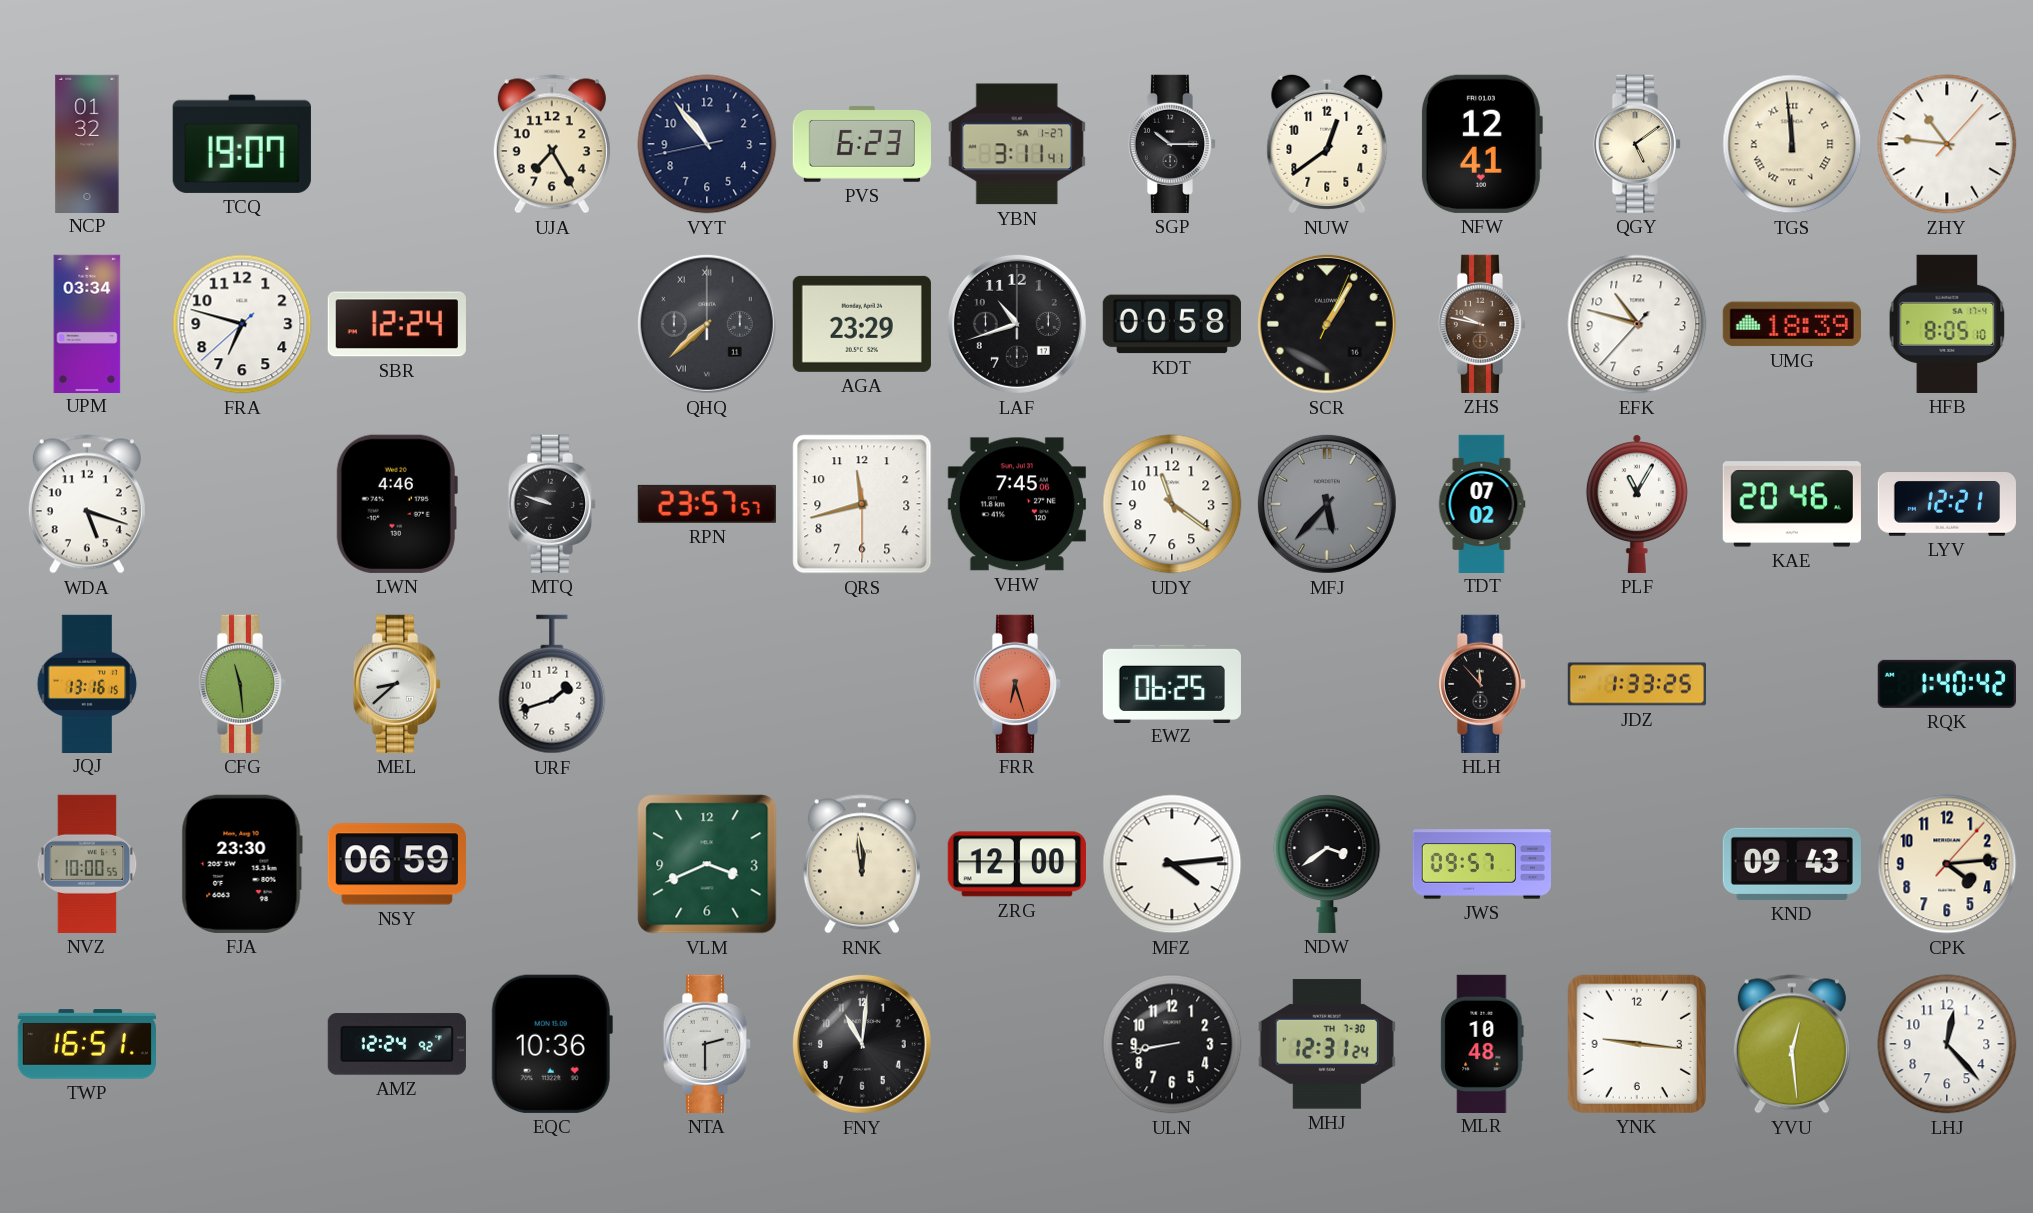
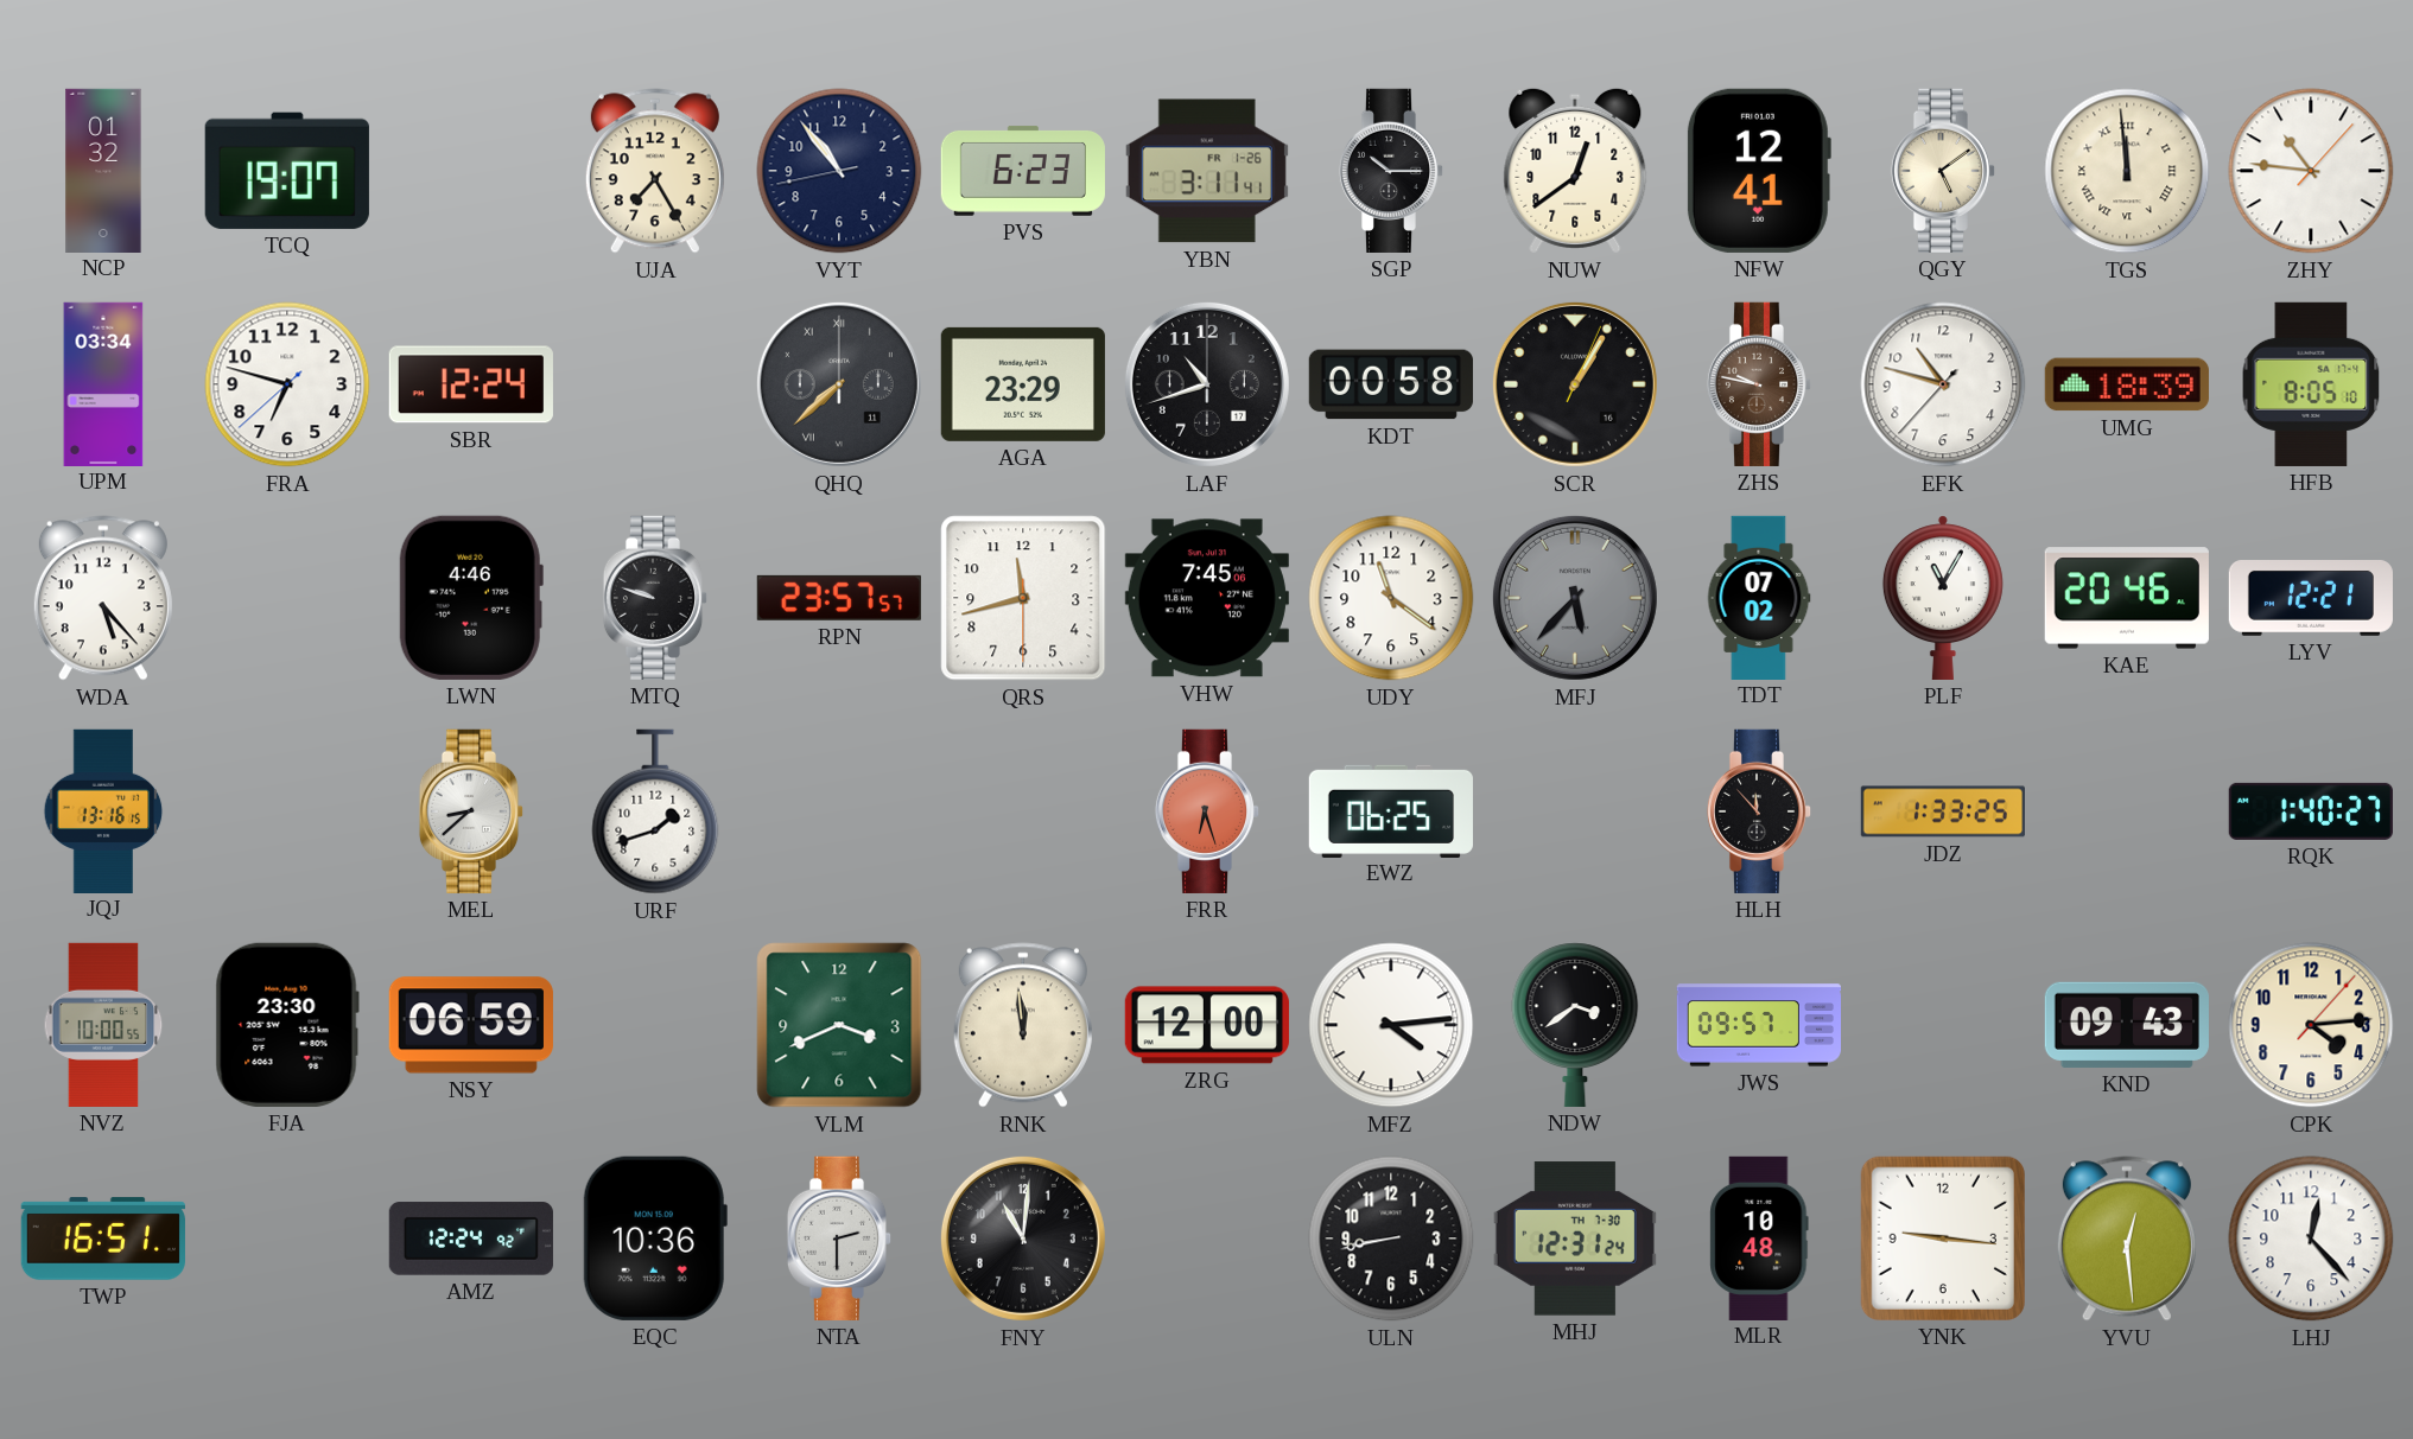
YBN date: SA 1-27 -> FR 1-26
WDA: 5:18 -> 5:23
CFG: 11:29 -> none
RQK: 1:40:42 -> 1:40:27
